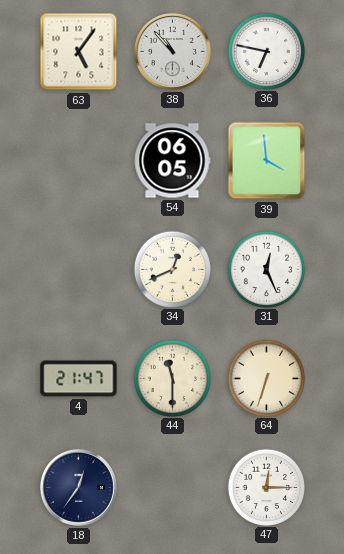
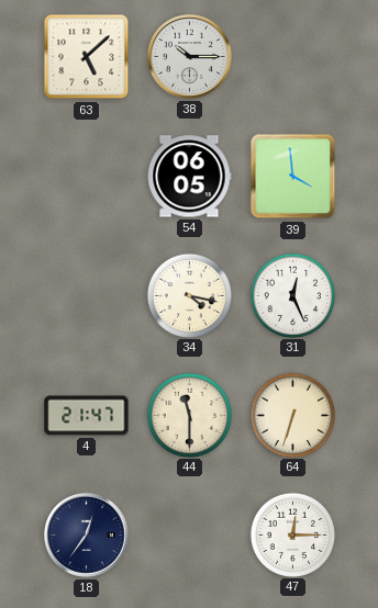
63: 5:06 -> 5:08
38: 10:53 -> 10:15
36: 6:47 -> none
34: 12:41 -> 4:17
